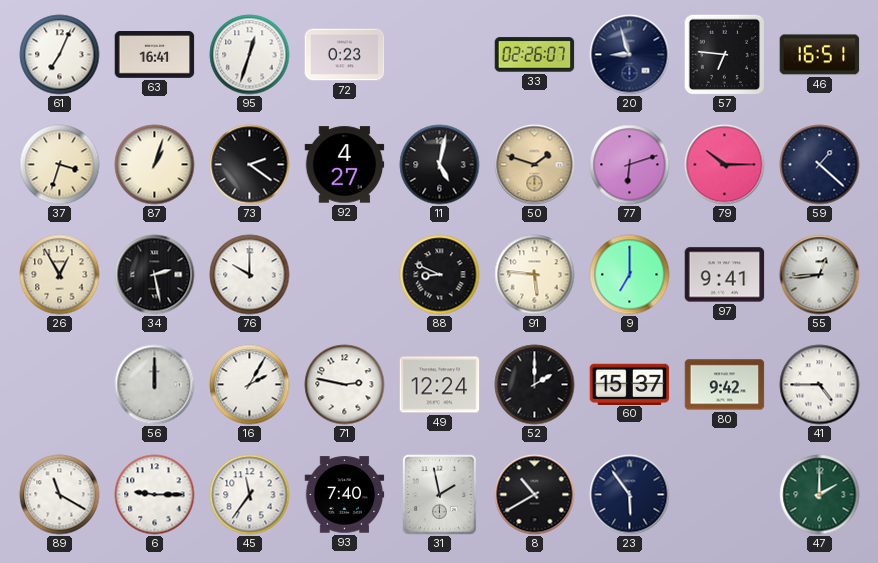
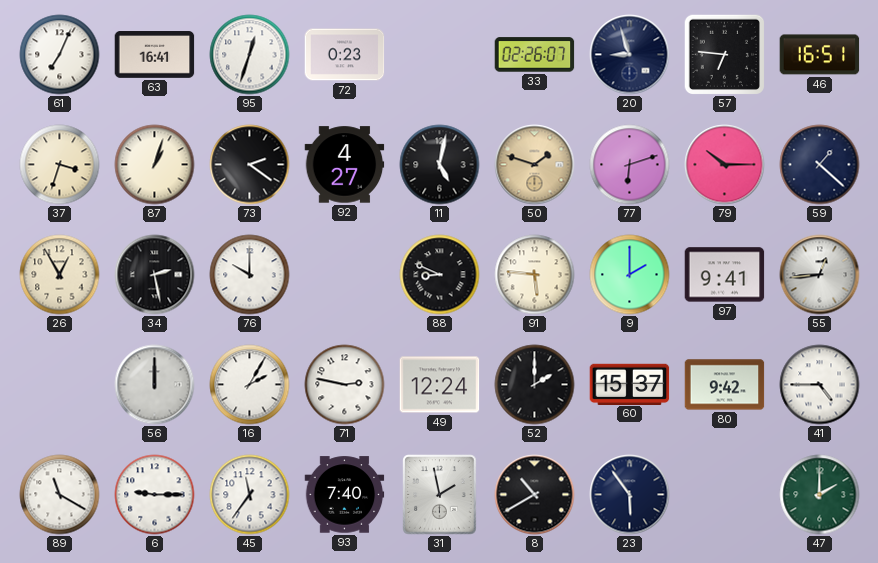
9: 7:00 -> 2:00
